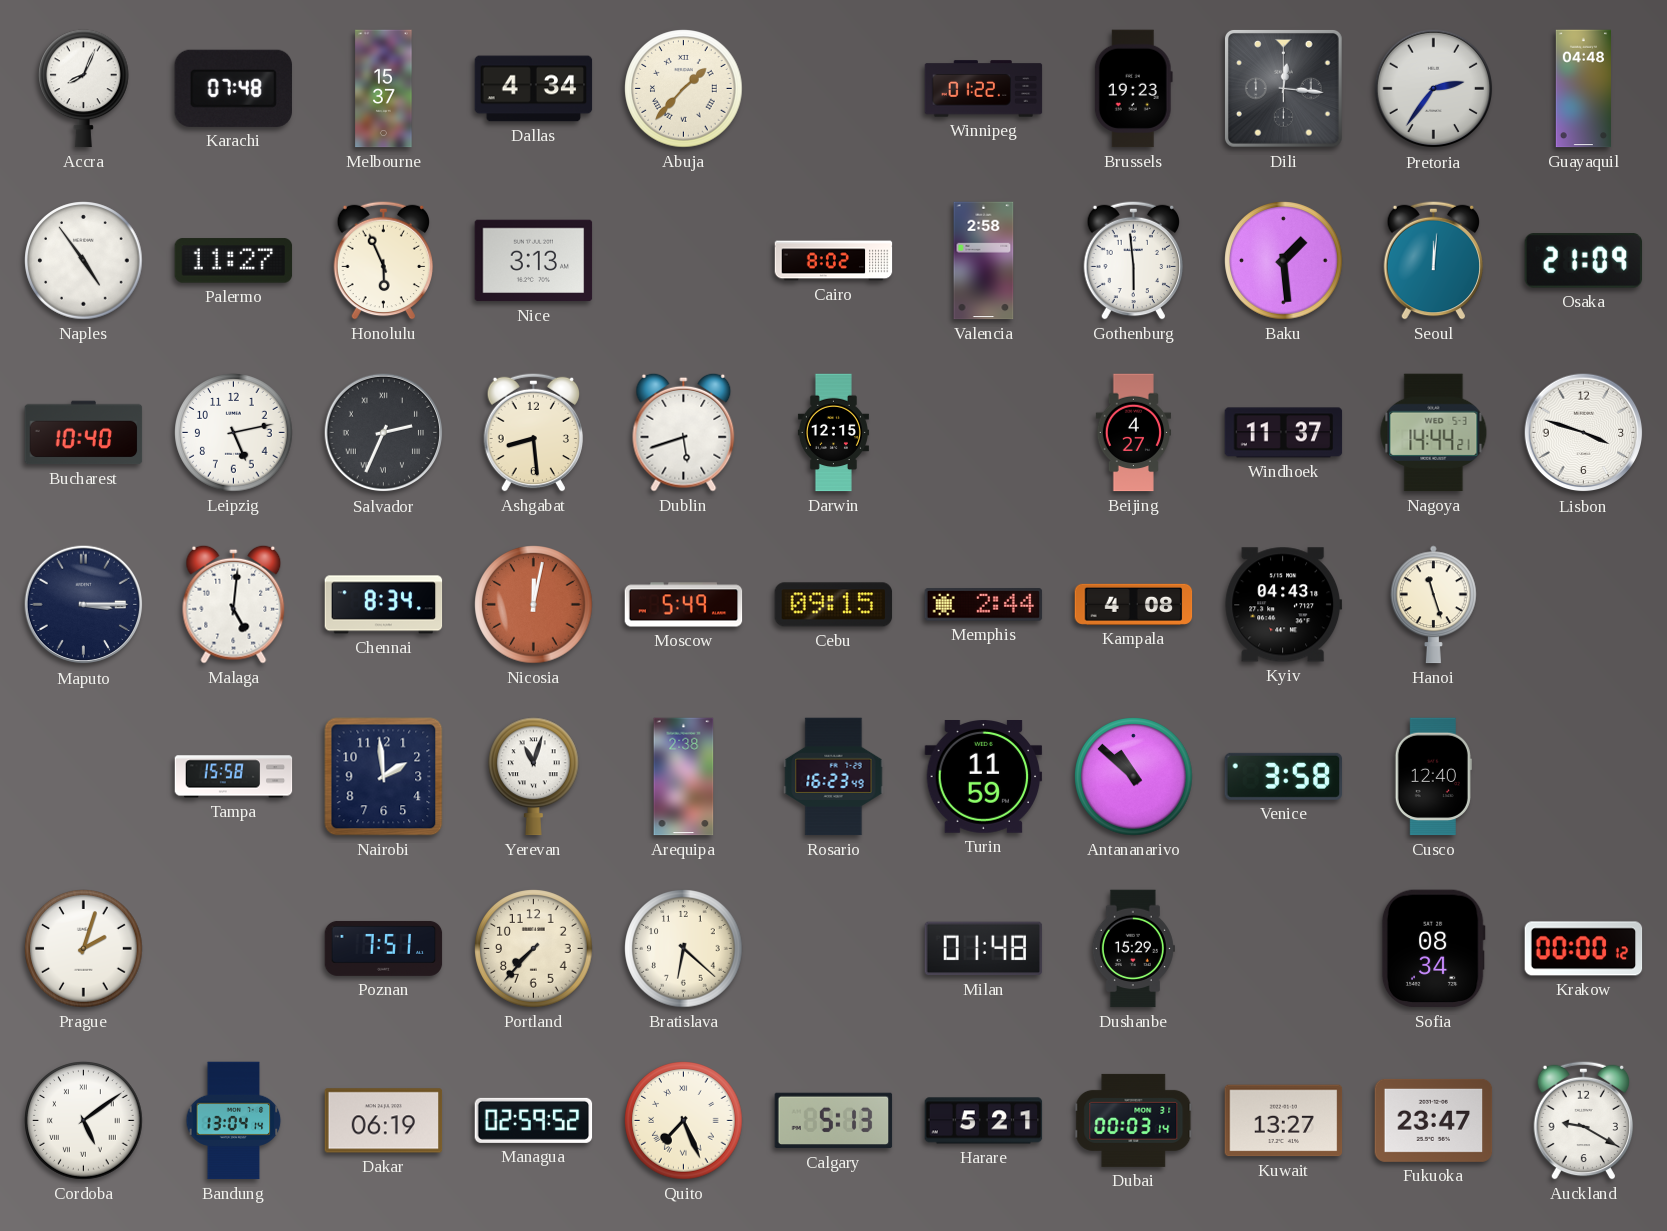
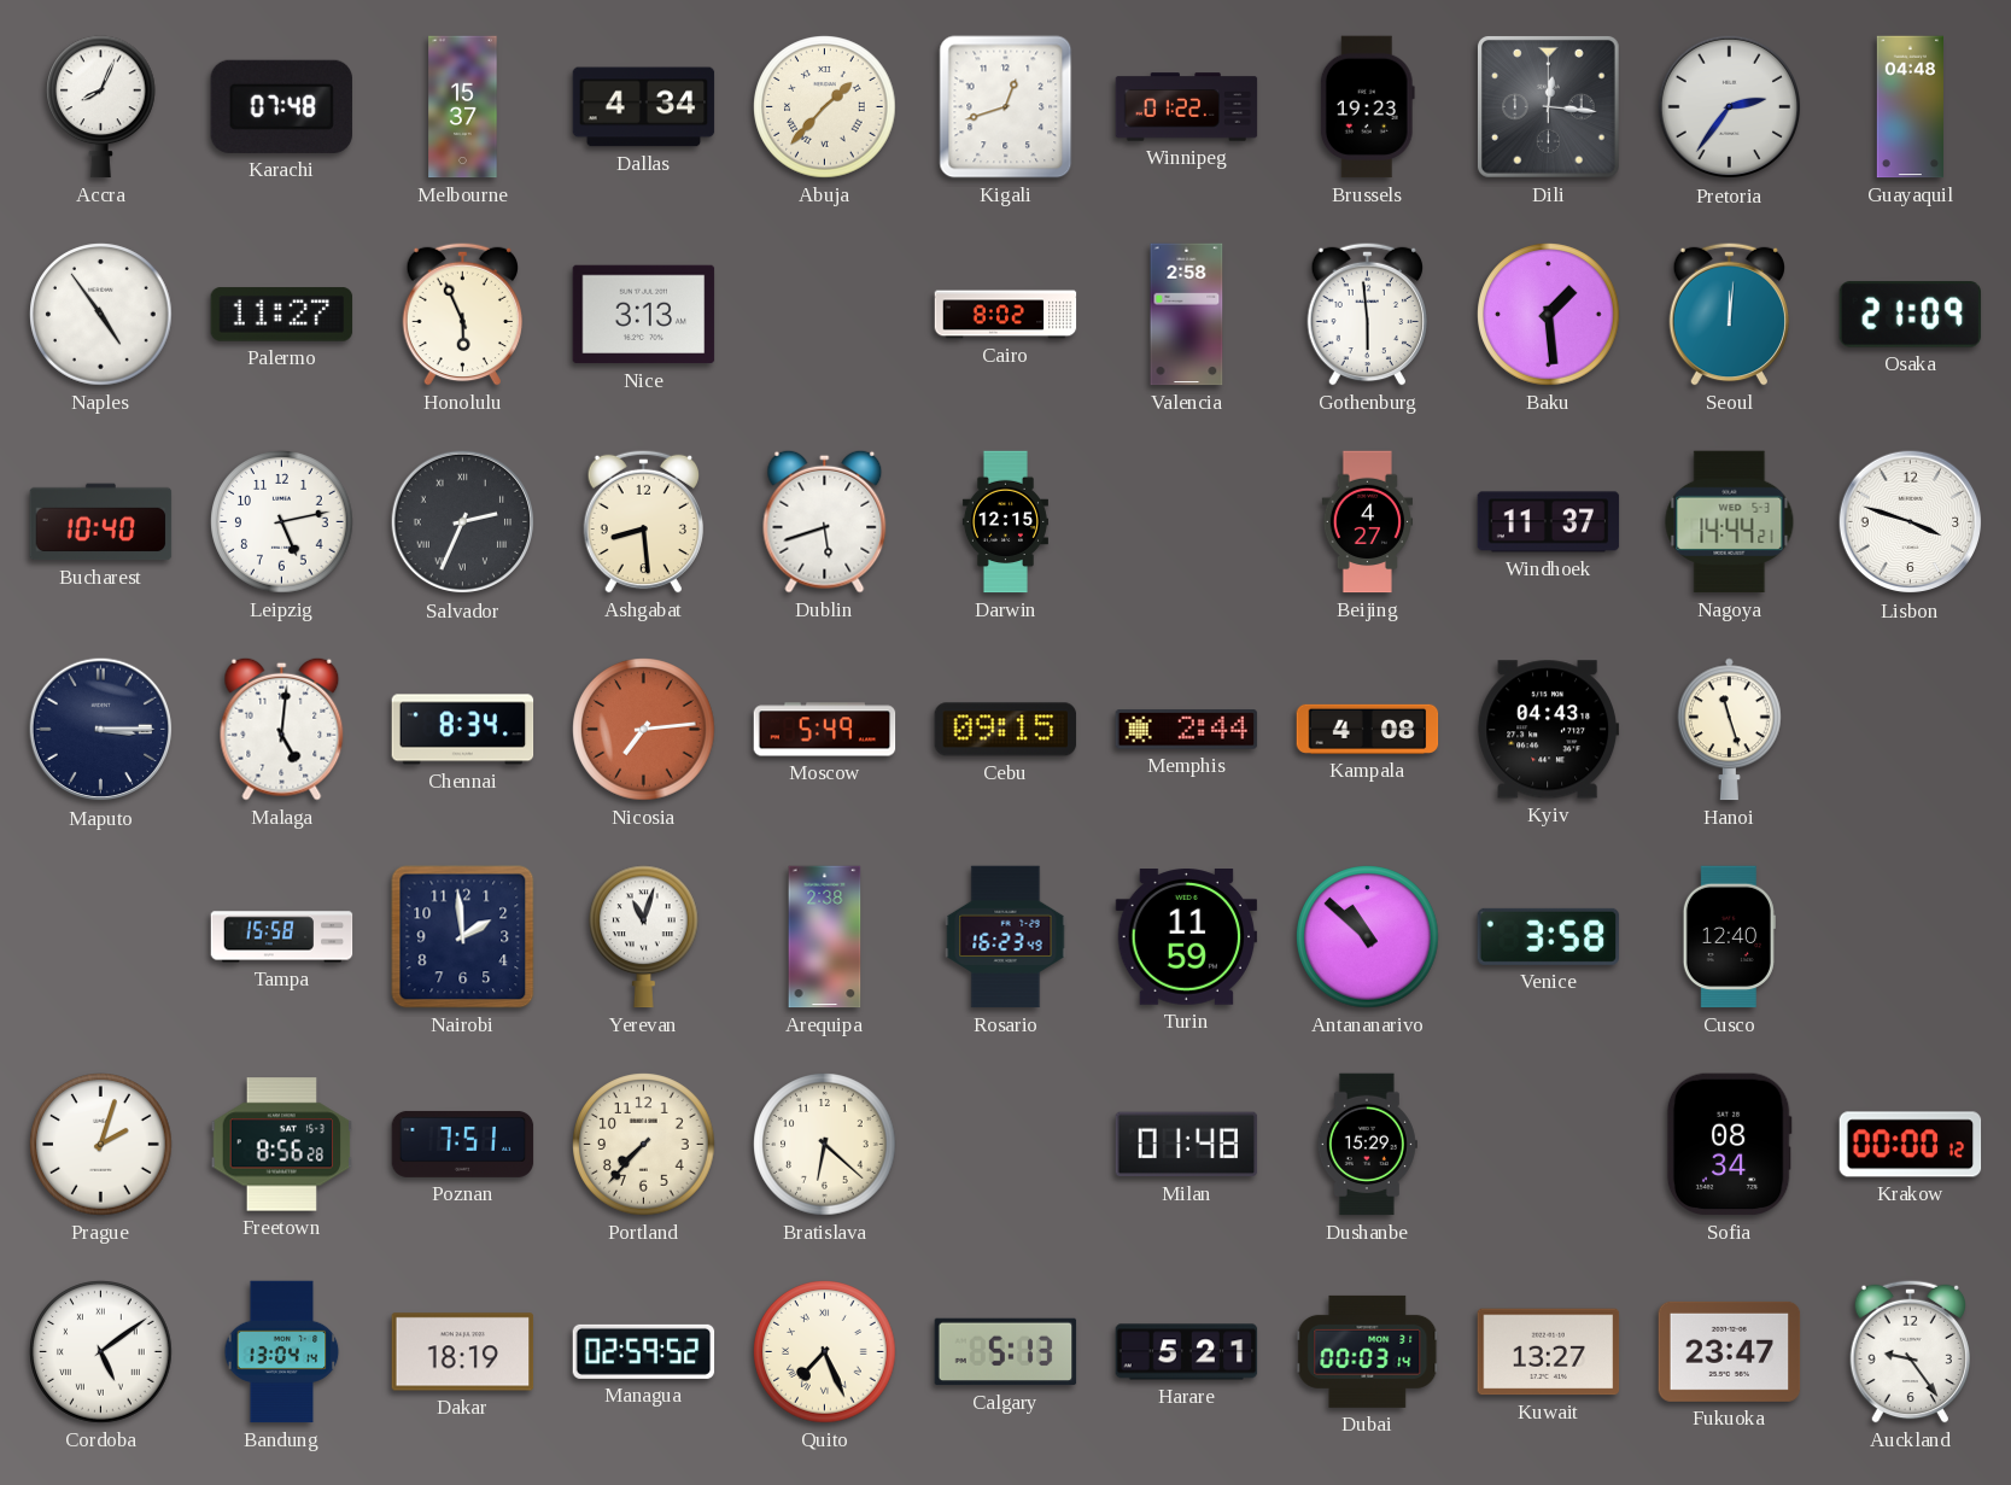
Kigali: none -> 12:42
Nicosia: 12:02 -> 7:14
Freetown: none -> 8:56
Dakar: 06:19 -> 18:19
Auckland: 9:20 -> 9:24
